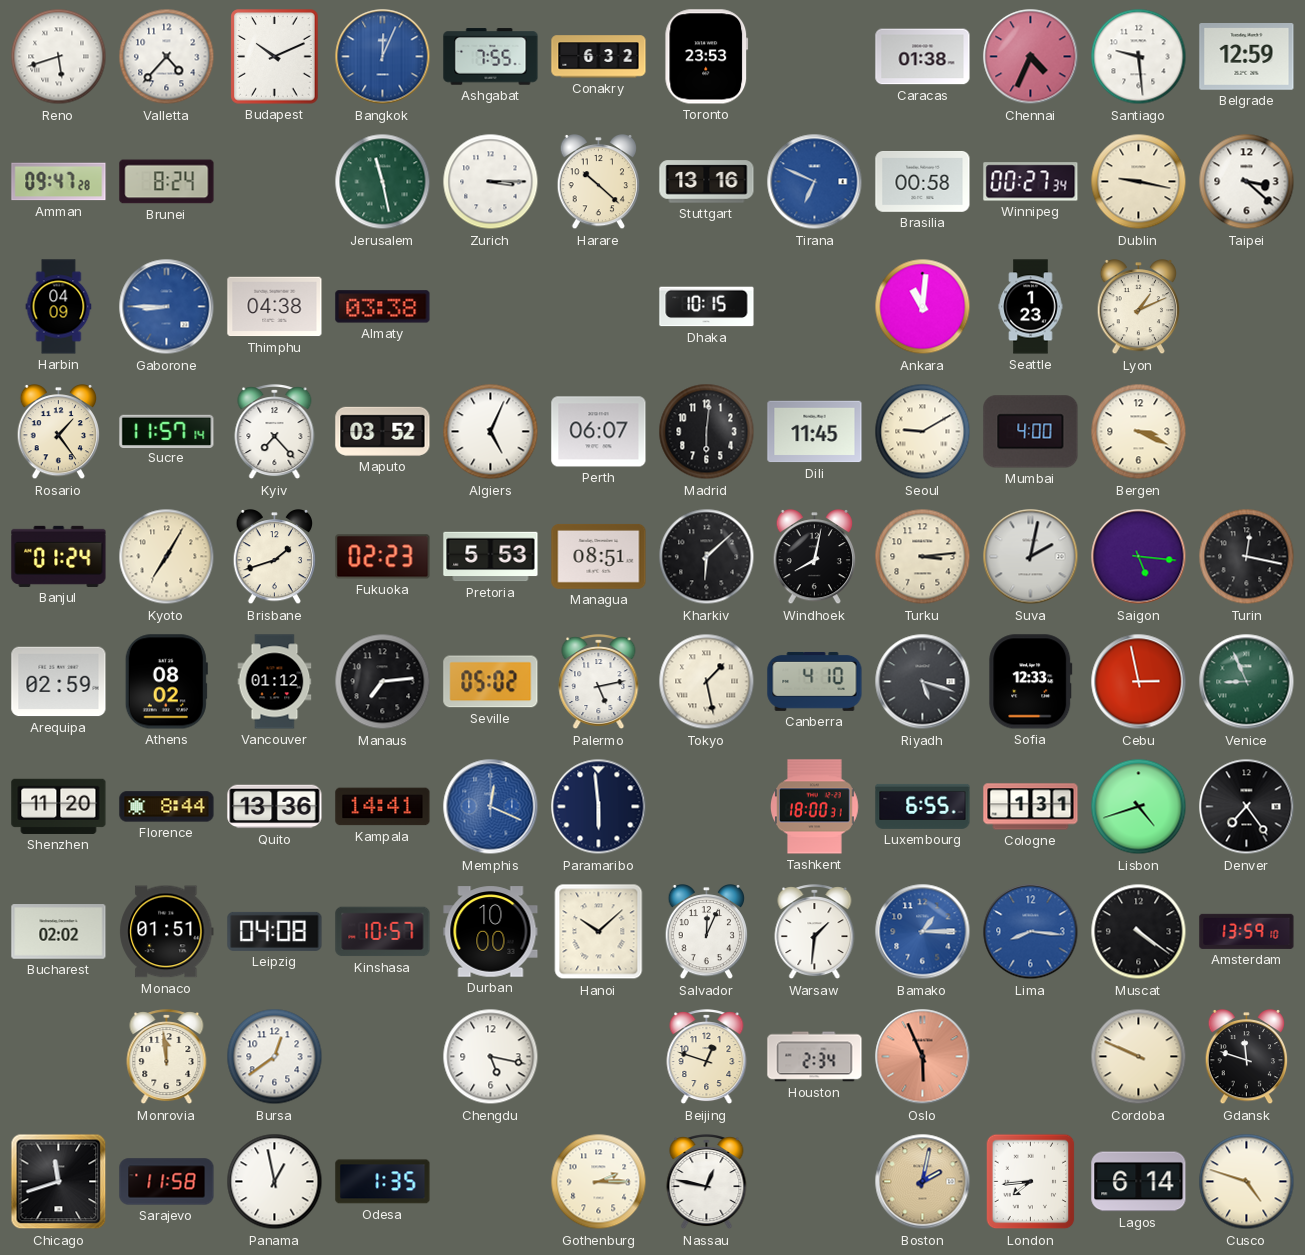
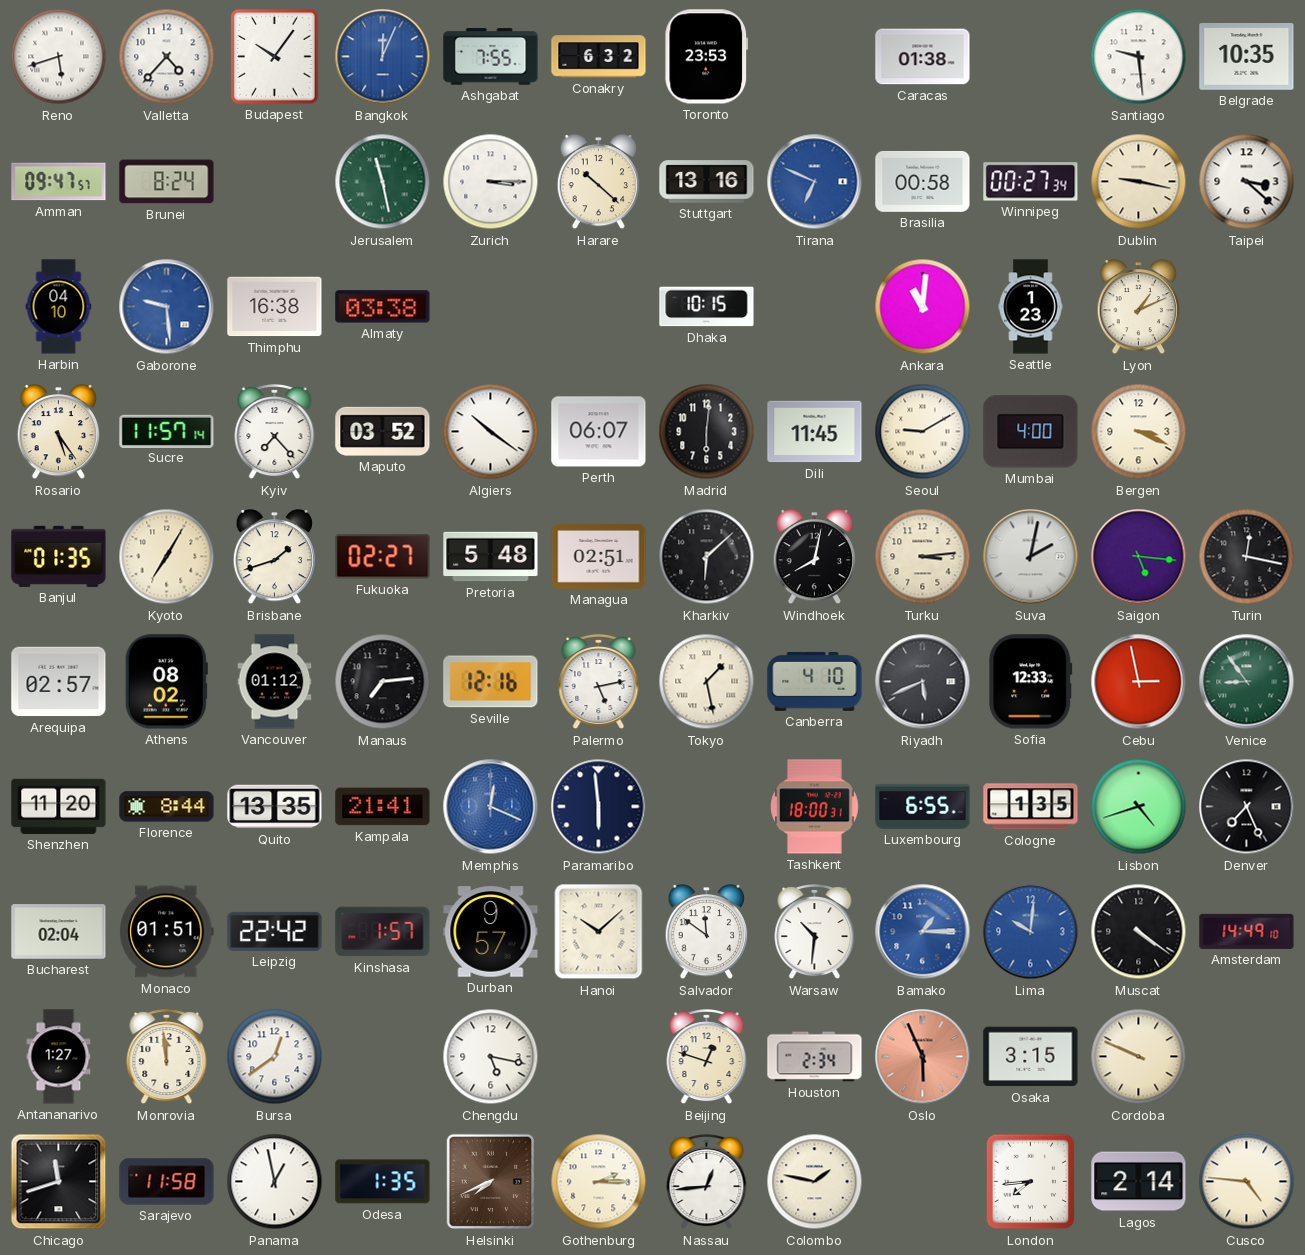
Budapest: 10:11 -> 10:06
Chennai: 4:34 -> none
Belgrade: 12:59 -> 10:35
Amman: 09:47:28 -> 09:47:57
Harbin: 04:09 -> 04:10
Gaborone: 8:45 -> 9:29
Thimphu: 04:38 -> 16:38
Rosario: 1:24 -> 5:24
Algiers: 5:04 -> 10:21
Banjul: 01:24 -> 01:35
Fukuoka: 02:23 -> 02:27
Pretoria: 5:53 -> 5:48
Managua: 08:51 -> 02:51
Arequipa: 02:59 -> 02:57
Seville: 05:02 -> 12:16
Riyadh: 5:18 -> 5:41
Venice: 8:56 -> 8:54
Quito: 13:36 -> 13:35
Kampala: 14:41 -> 21:41
Cologne: 1:31 -> 1:35
Denver: 7:24 -> 7:26
Bucharest: 02:02 -> 02:04
Leipzig: 04:08 -> 22:42
Kinshasa: 10:57 -> 1:57
Durban: 10:00 -> 9:57
Salvador: 12:04 -> 11:51
Warsaw: 1:31 -> 10:31
Lima: 8:16 -> 10:01
Amsterdam: 13:59 -> 14:49
Antananarivo: none -> 1:27
Osaka: none -> 3:15
Gdansk: 11:48 -> none
Helsinki: none -> 7:41
Nassau: 12:47 -> 12:44
Colombo: none -> 1:47
Boston: 2:02 -> none
Lagos: 6:14 -> 2:14
Cusco: 4:48 -> 4:46
